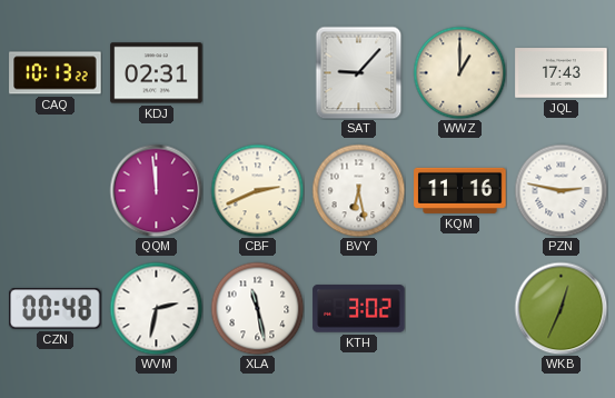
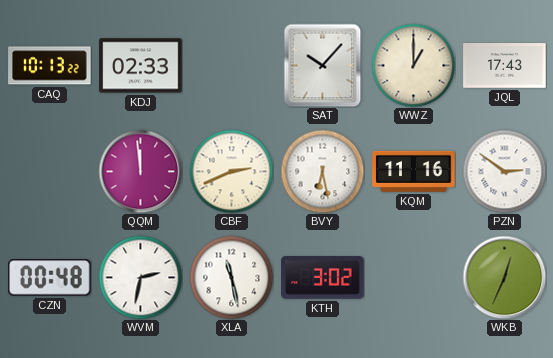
KDJ: 02:31 -> 02:33
SAT: 9:07 -> 10:07
PZN: 2:47 -> 2:51
